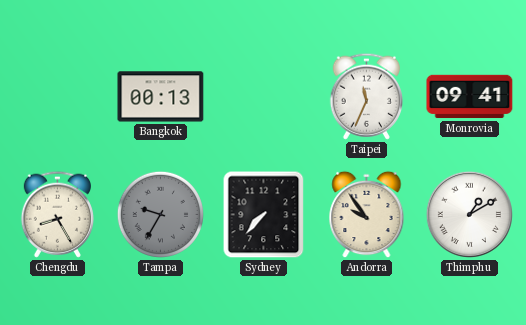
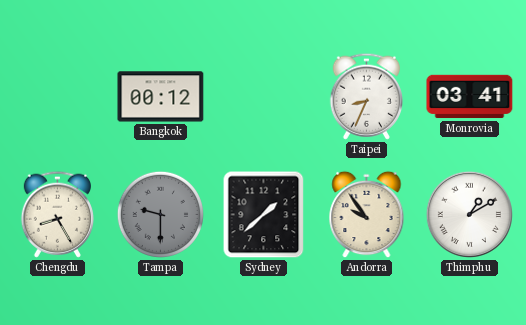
Bangkok: 00:13 -> 00:12
Taipei: 11:34 -> 8:34
Monrovia: 09:41 -> 03:41
Tampa: 9:35 -> 9:30
Sydney: 7:37 -> 1:38
